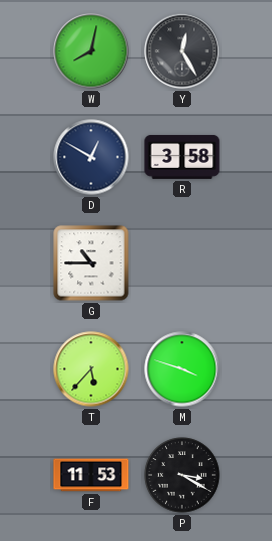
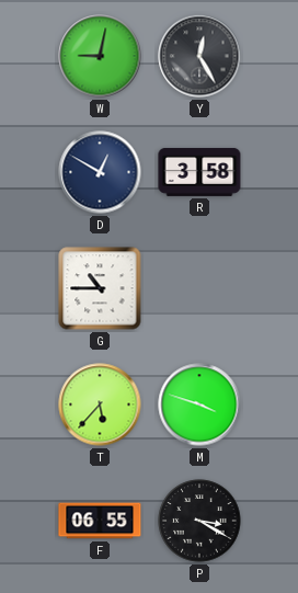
W: 8:02 -> 9:02
F: 11:53 -> 06:55
